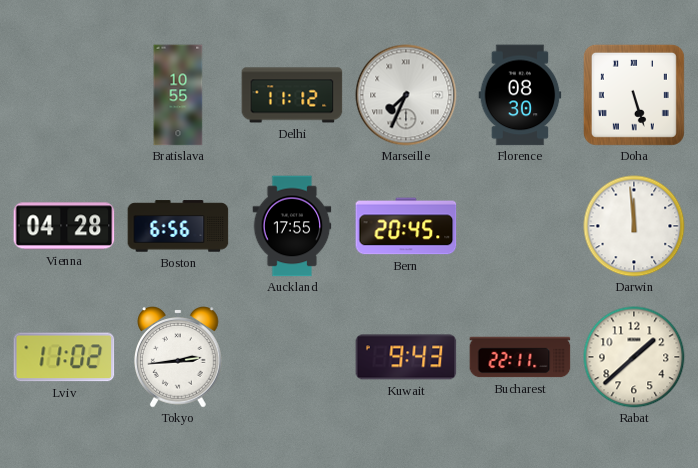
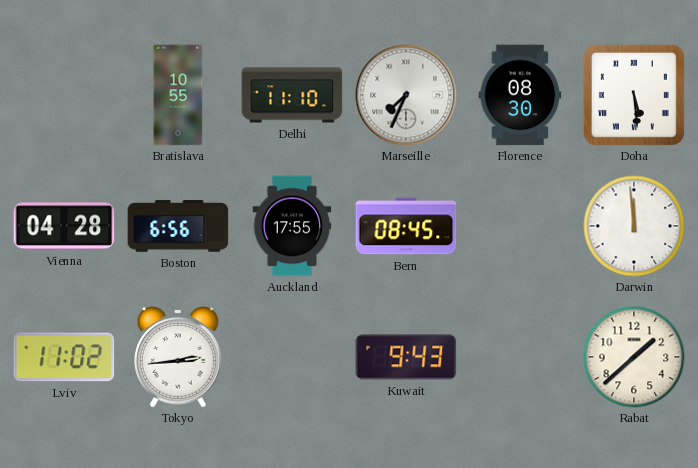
Delhi: 11:12 -> 11:10
Doha: 5:27 -> 5:29
Bern: 20:45 -> 08:45
Bucharest: 22:11 -> none
